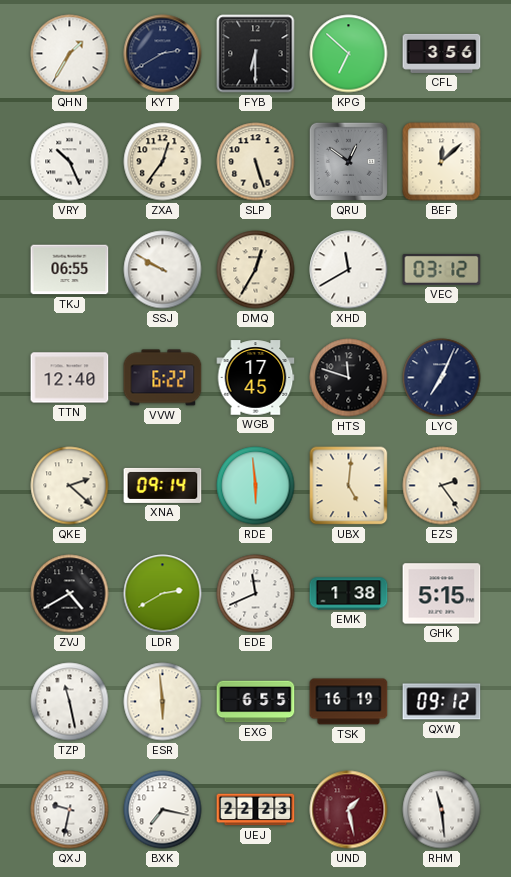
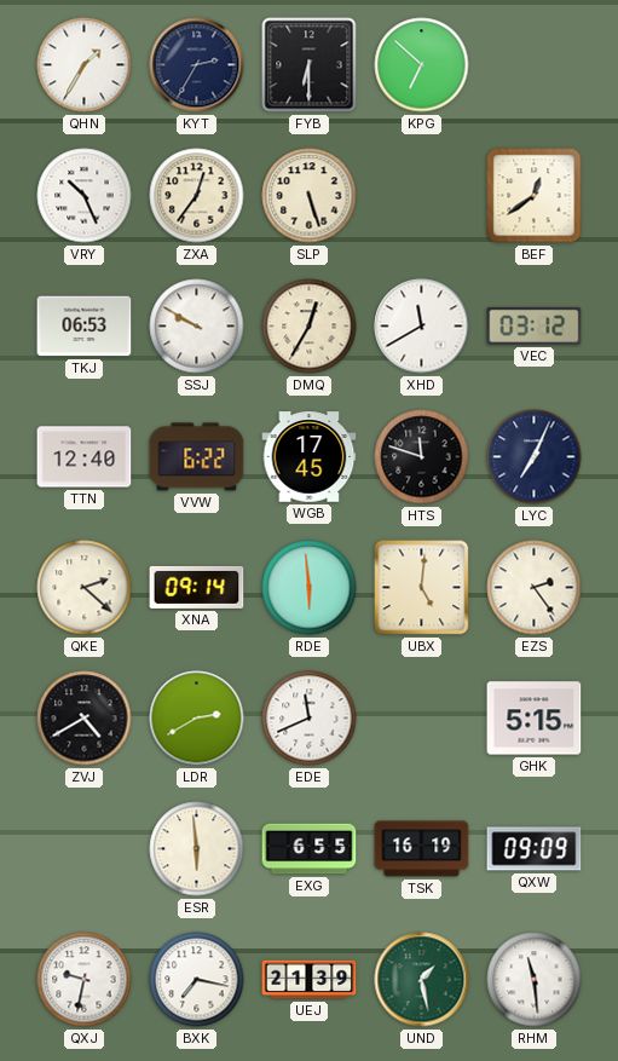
KYT: 2:40 -> 2:35
CFL: 3:56 -> none
QRU: 12:51 -> none
BEF: 12:08 -> 12:39
TKJ: 06:55 -> 06:53
EMK: 1:38 -> none
TZP: 11:28 -> none
QXW: 09:12 -> 09:09
UEJ: 22:23 -> 21:39
UND dial: burgundy -> green
